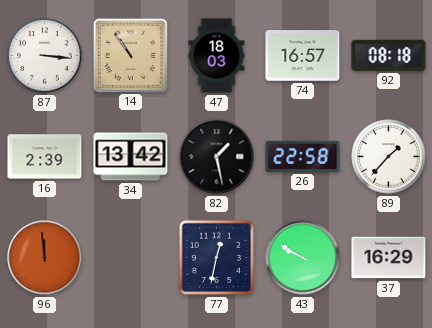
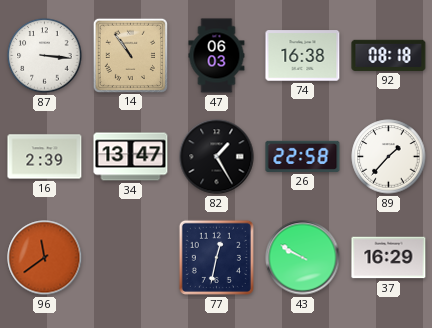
47: 18:03 -> 06:03
74: 16:57 -> 16:38
34: 13:42 -> 13:47
82: 1:28 -> 1:25
96: 11:59 -> 11:39
